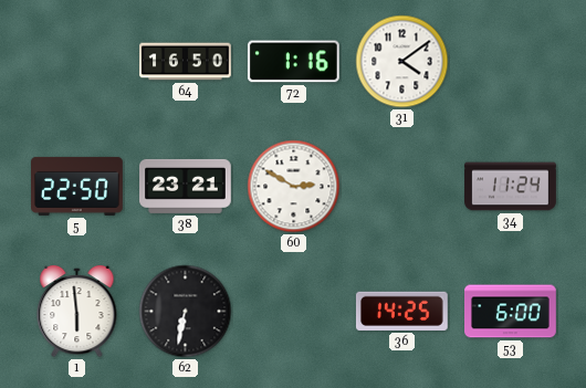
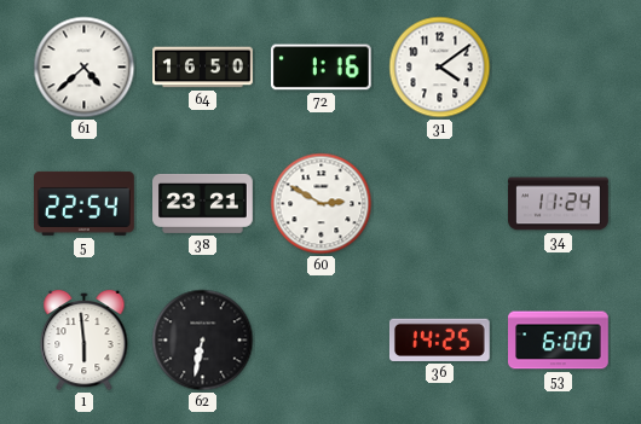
61: none -> 4:38
5: 22:50 -> 22:54
